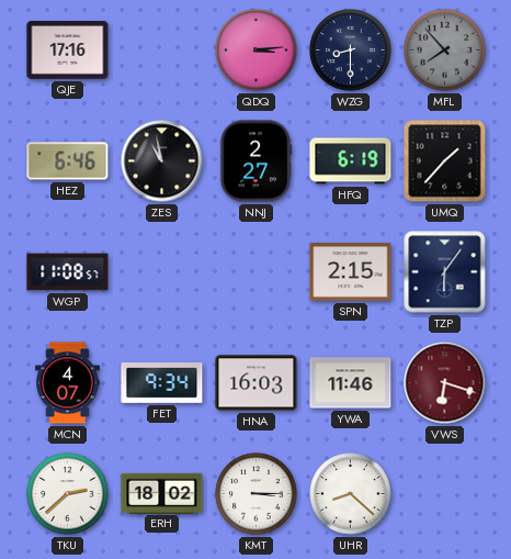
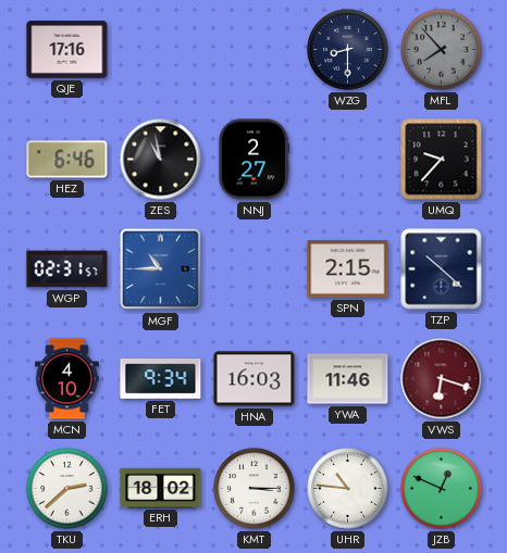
QDQ: 3:14 -> none
HFQ: 6:19 -> none
UMQ: 1:37 -> 9:37
WGP: 11:08 -> 02:31
MGF: none -> 10:45
TZP: 6:06 -> 10:22
MCN: 4:07 -> 4:10
UHR: 8:22 -> 10:46
JZB: none -> 12:49
